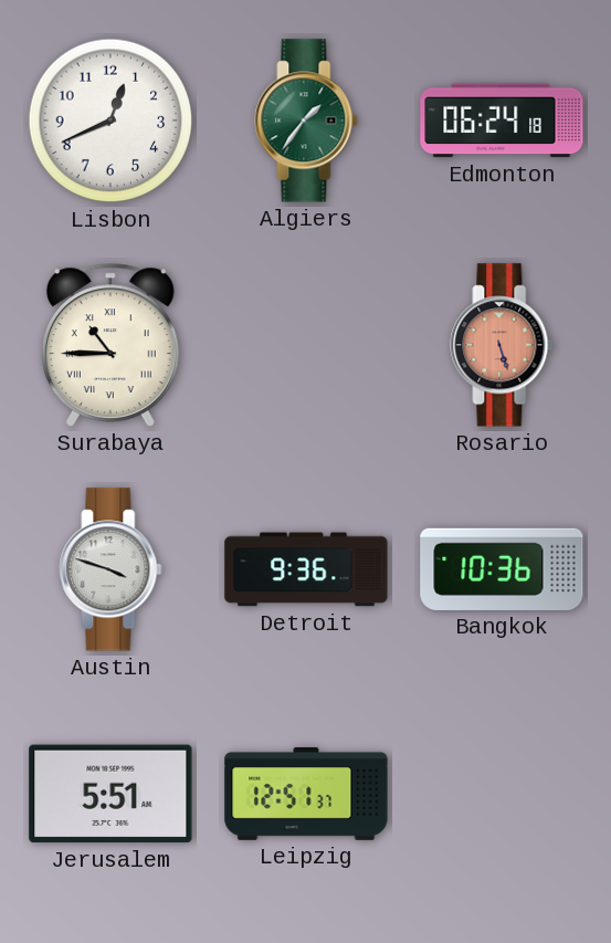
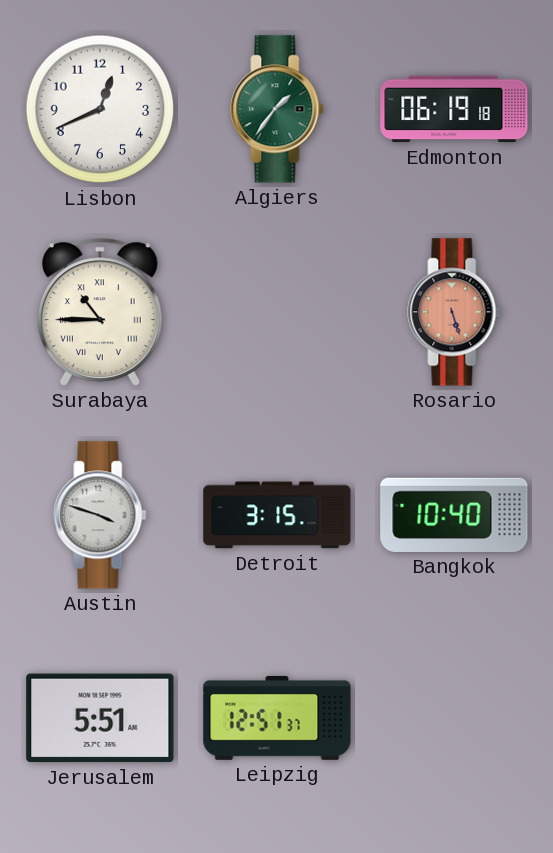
Edmonton: 06:24 -> 06:19
Detroit: 9:36 -> 3:15
Bangkok: 10:36 -> 10:40
